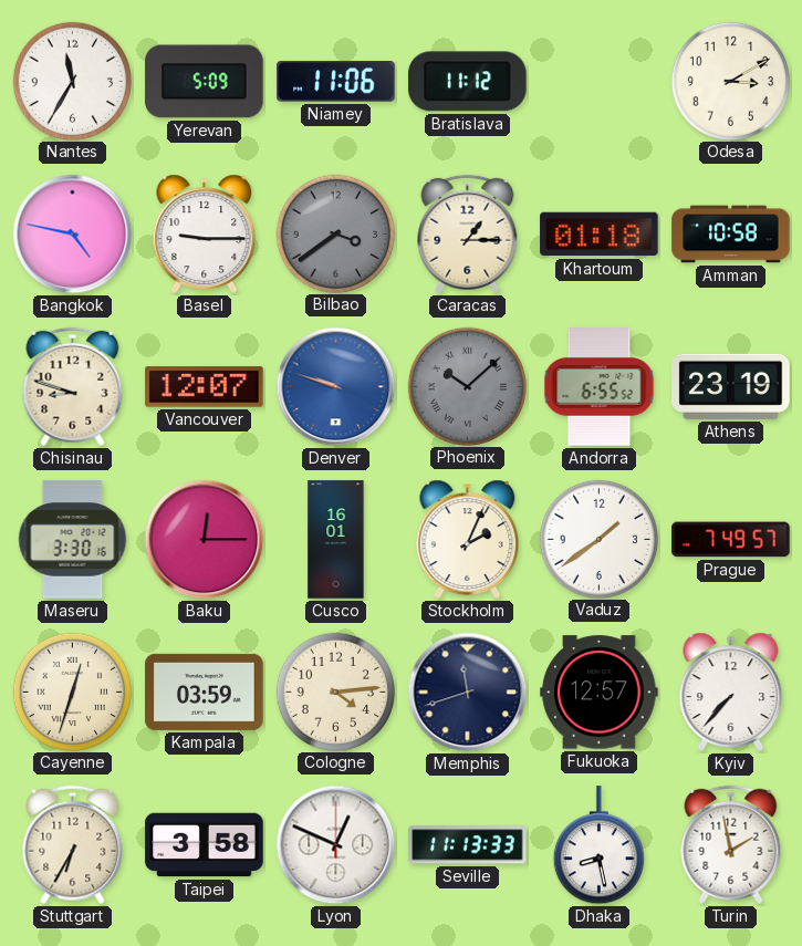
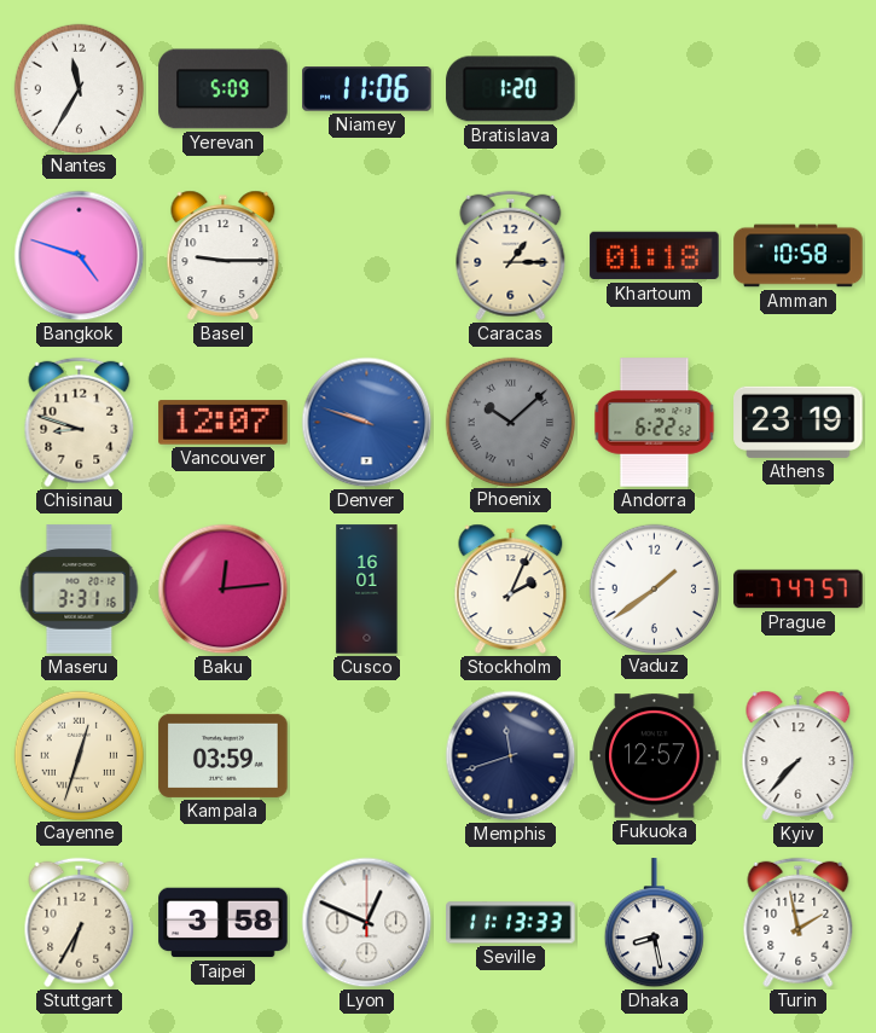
Bratislava: 11:12 -> 1:20
Odesa: 3:10 -> none
Bangkok: 4:47 -> 4:48
Bilbao: 3:39 -> none
Andorra: 6:55 -> 6:22
Maseru: 3:30 -> 3:31
Baku: 12:15 -> 12:14
Prague: 7:49 -> 7:47
Cologne: 4:14 -> none
